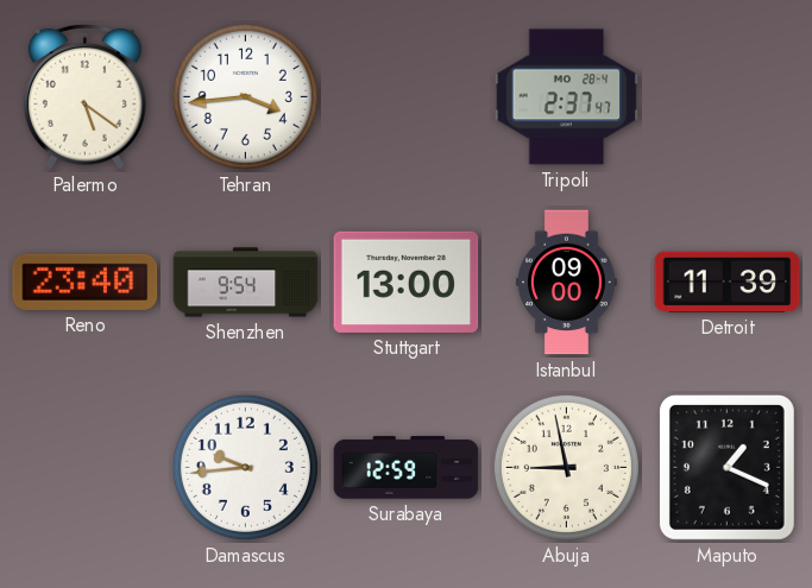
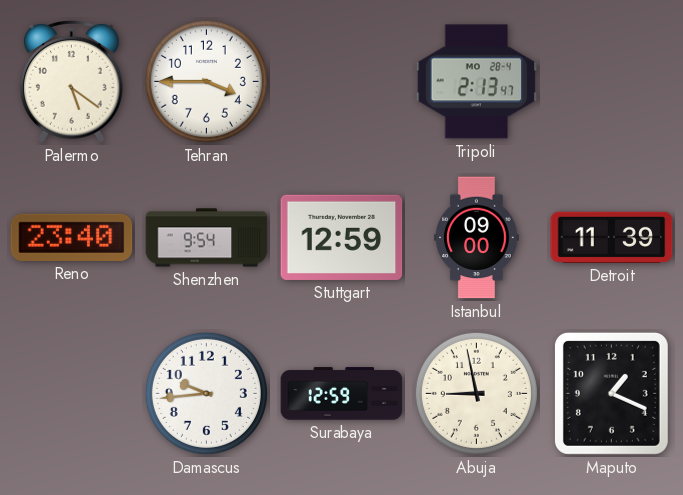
Tehran: 3:44 -> 3:45
Tripoli: 2:37 -> 2:13
Stuttgart: 13:00 -> 12:59
